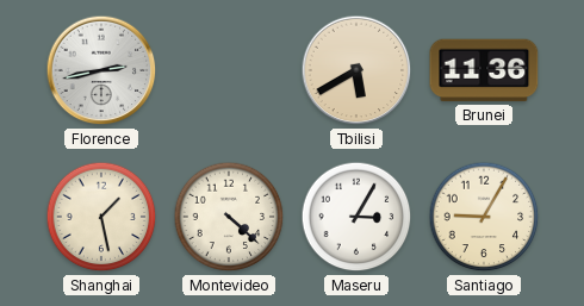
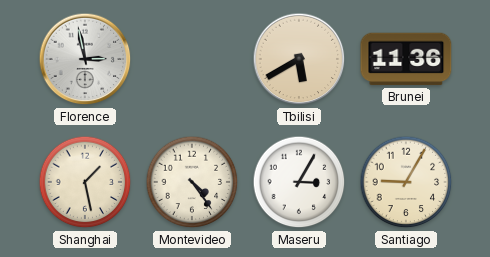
Florence: 2:43 -> 2:58
Montevideo: 4:22 -> 4:24
